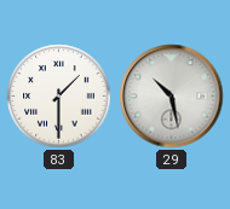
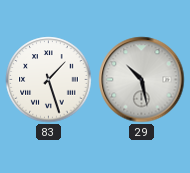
83: 1:30 -> 1:27
